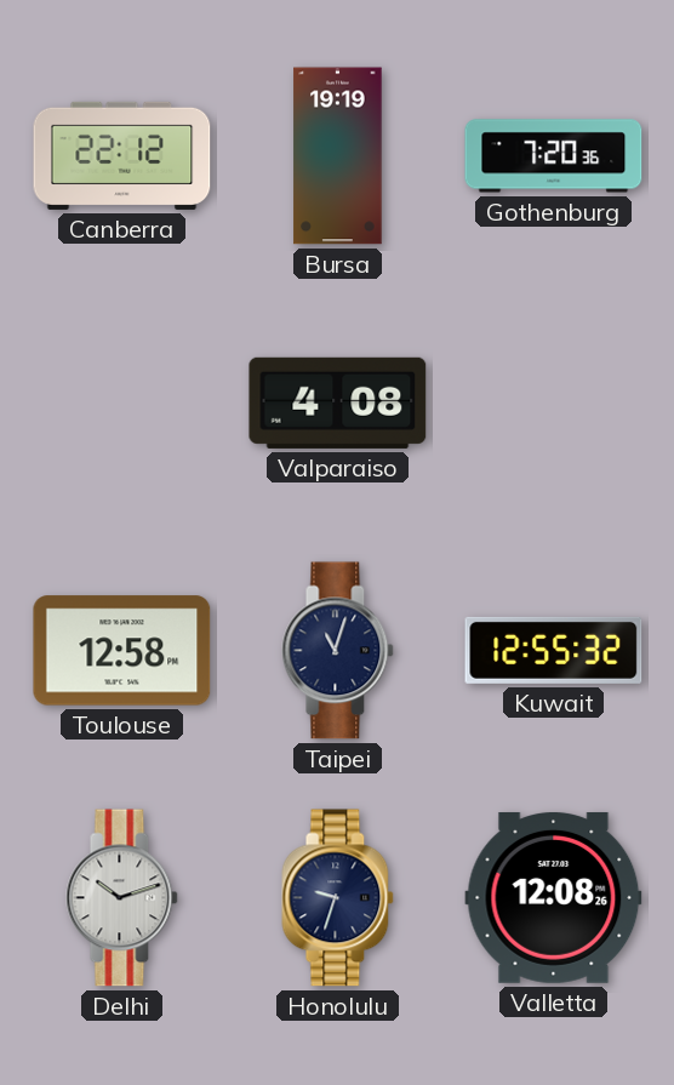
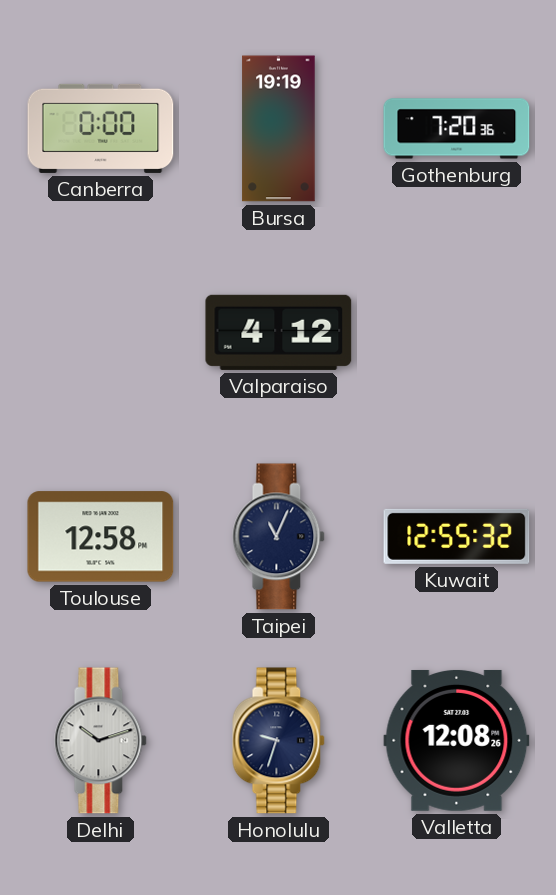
Canberra: 22:12 -> 0:00
Valparaiso: 4:08 -> 4:12
Taipei: 11:03 -> 11:04
